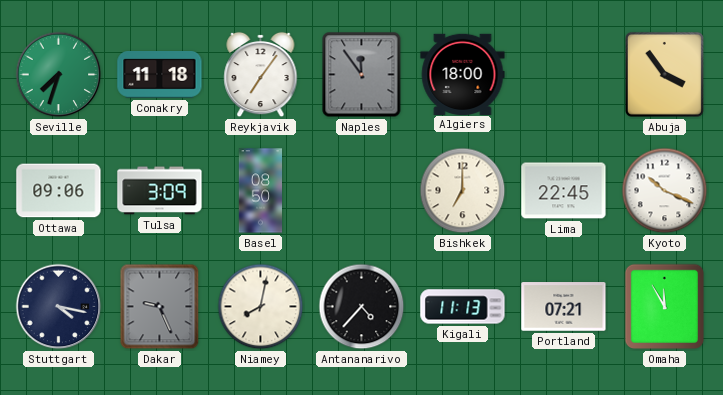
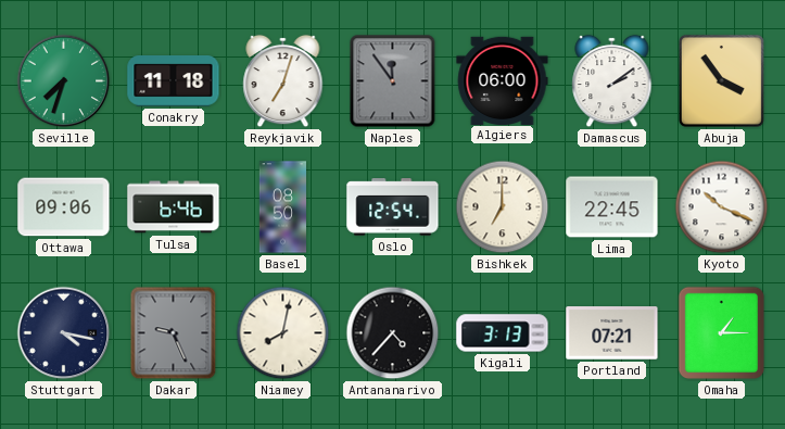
Reykjavik: 7:06 -> 7:03
Algiers: 18:00 -> 06:00
Damascus: none -> 2:09
Tulsa: 3:09 -> 6:46
Oslo: none -> 12:54
Kigali: 11:13 -> 3:13
Omaha: 11:55 -> 1:15
